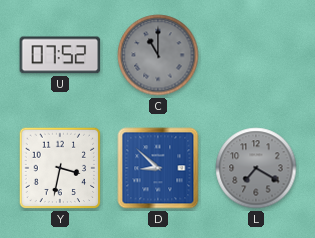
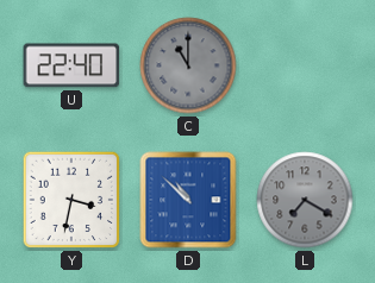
U: 07:52 -> 22:40
D: 8:52 -> 10:52
